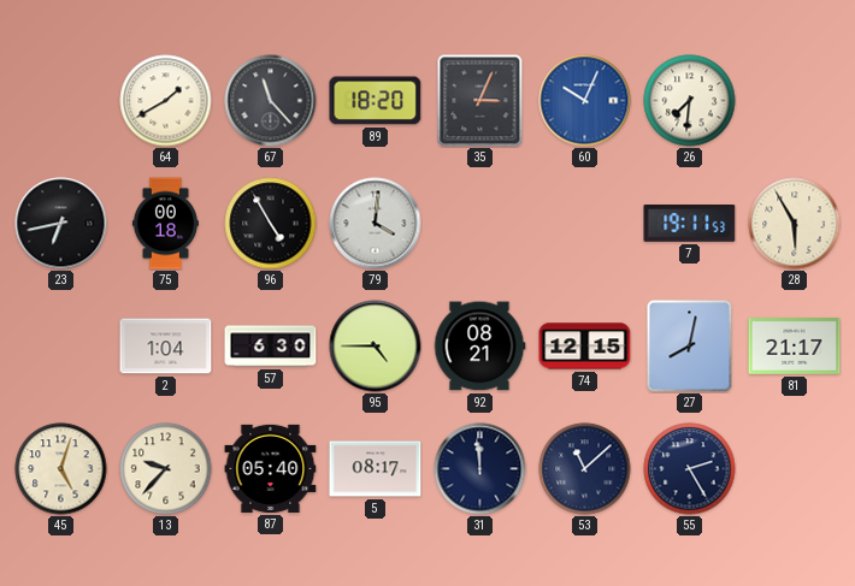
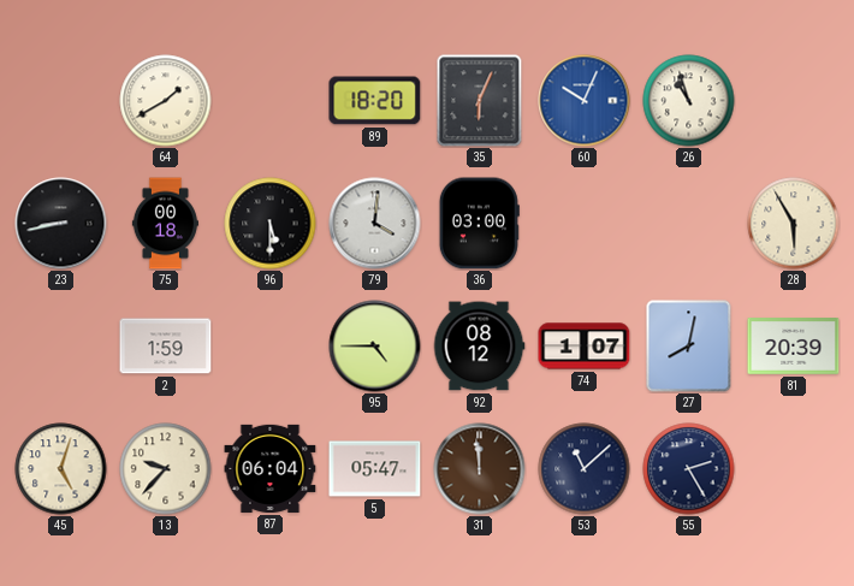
67: 11:23 -> none
35: 3:04 -> 6:04
26: 7:31 -> 10:57
23: 6:43 -> 8:43
96: 4:55 -> 5:30
36: none -> 03:00
7: 19:11 -> none
2: 1:04 -> 1:59
57: 6:30 -> none
92: 08:21 -> 08:12
74: 12:15 -> 1:07
81: 21:17 -> 20:39
87: 05:40 -> 06:04
5: 08:17 -> 05:47
31 dial: navy -> brown
